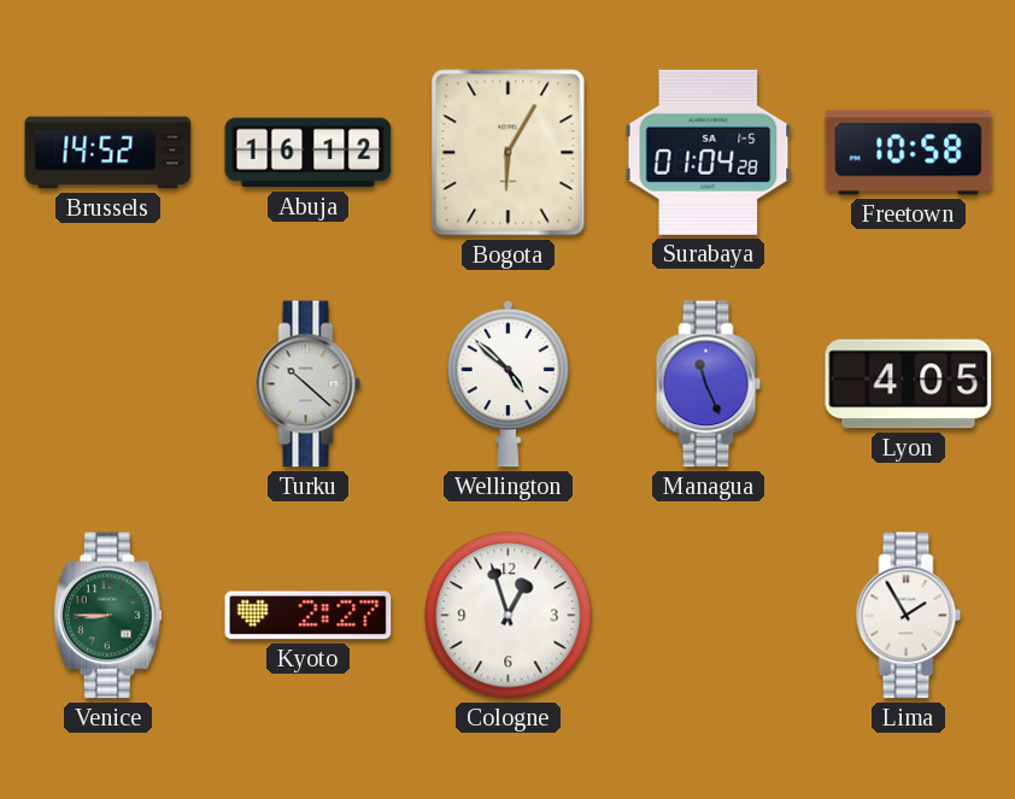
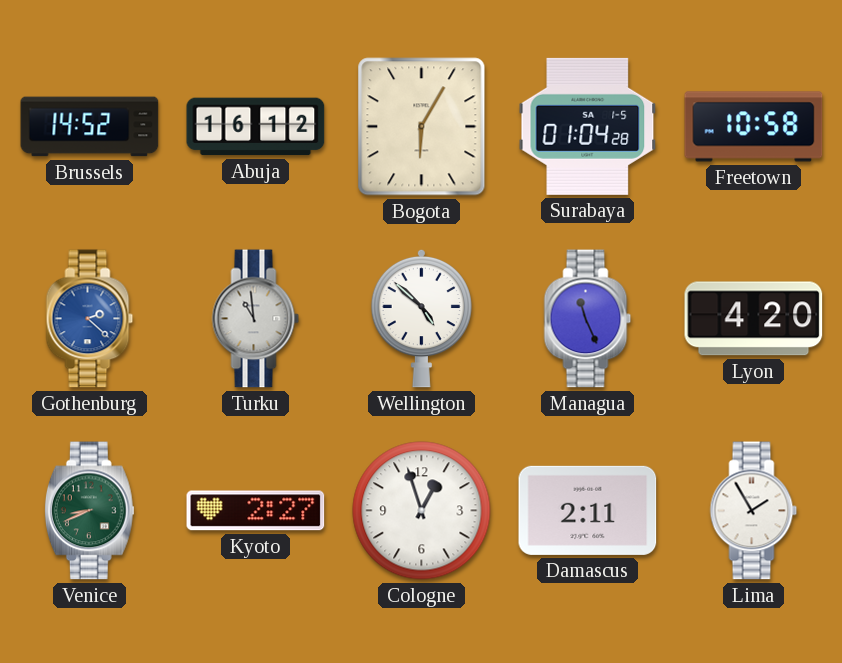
Gothenburg: none -> 2:22
Turku: 10:22 -> 10:59
Lyon: 4:05 -> 4:20
Venice: 8:45 -> 8:41
Damascus: none -> 2:11
